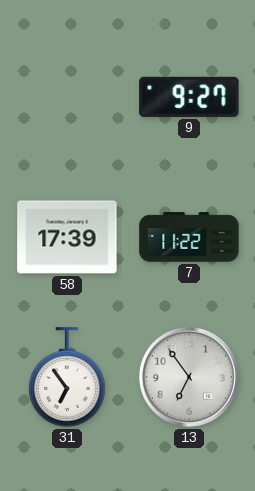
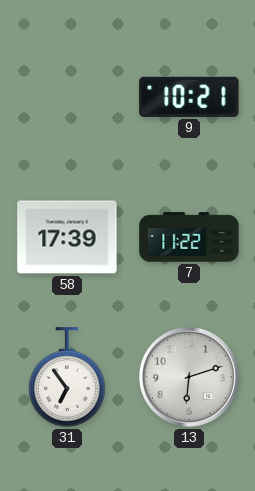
9: 9:27 -> 10:21
13: 6:54 -> 6:12
